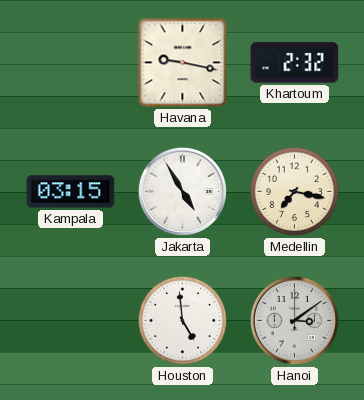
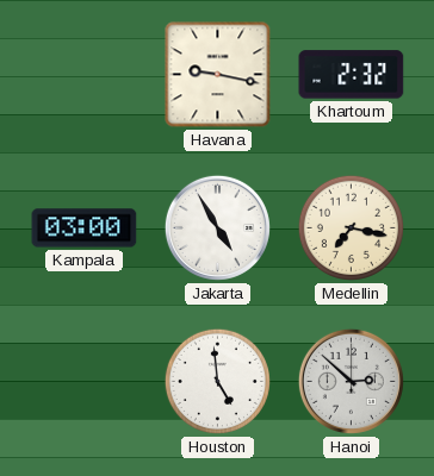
Kampala: 03:15 -> 03:00
Hanoi: 3:09 -> 2:52
